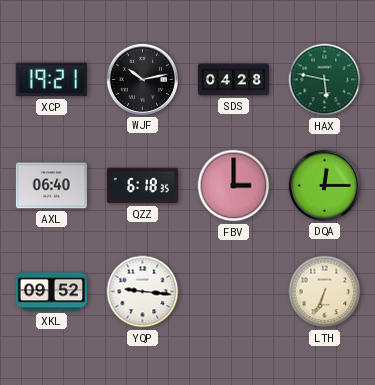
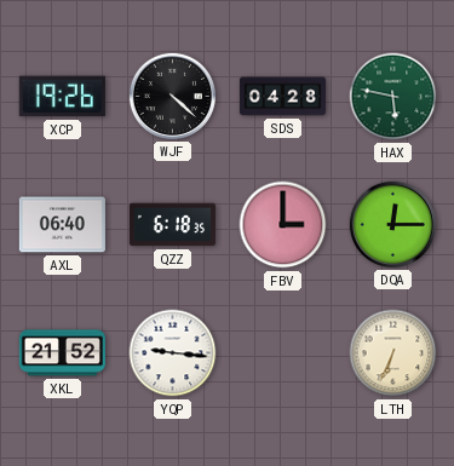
XCP: 19:21 -> 19:26
WJF: 10:13 -> 4:22
XKL: 09:52 -> 21:52
